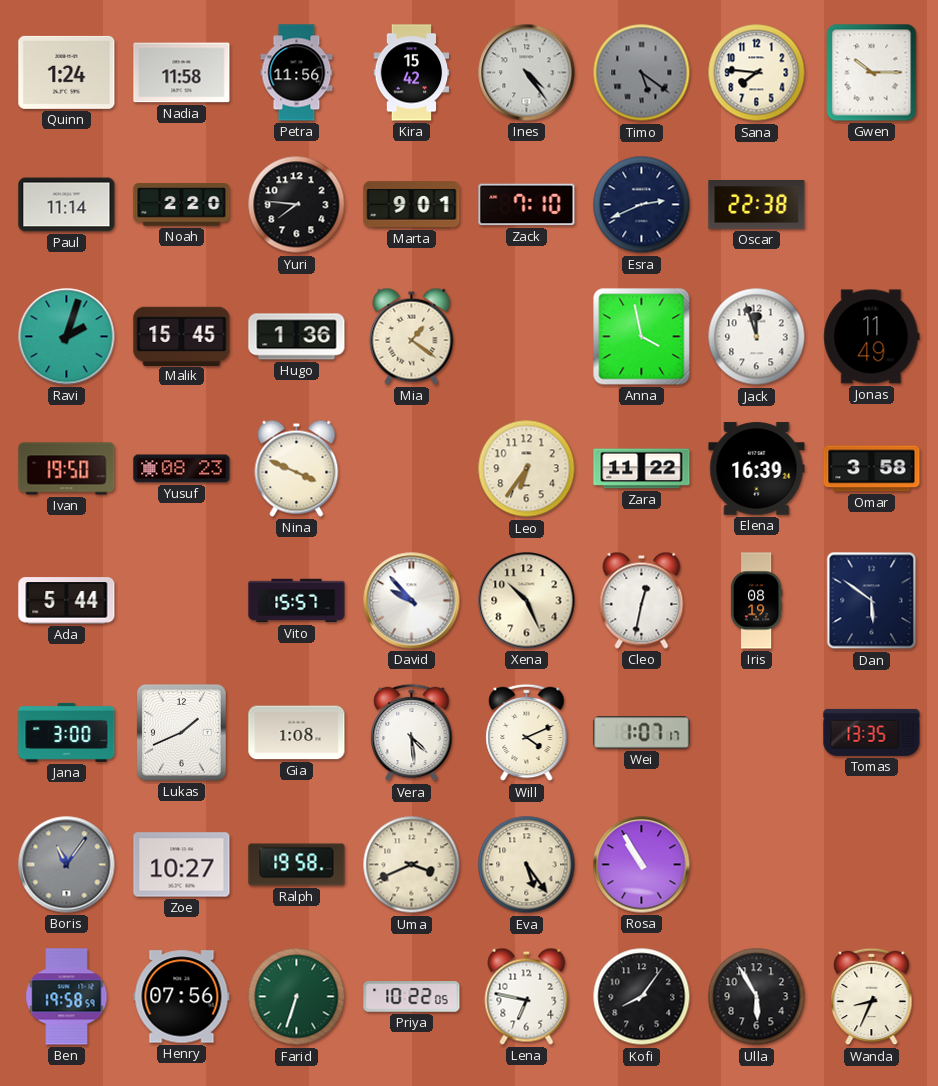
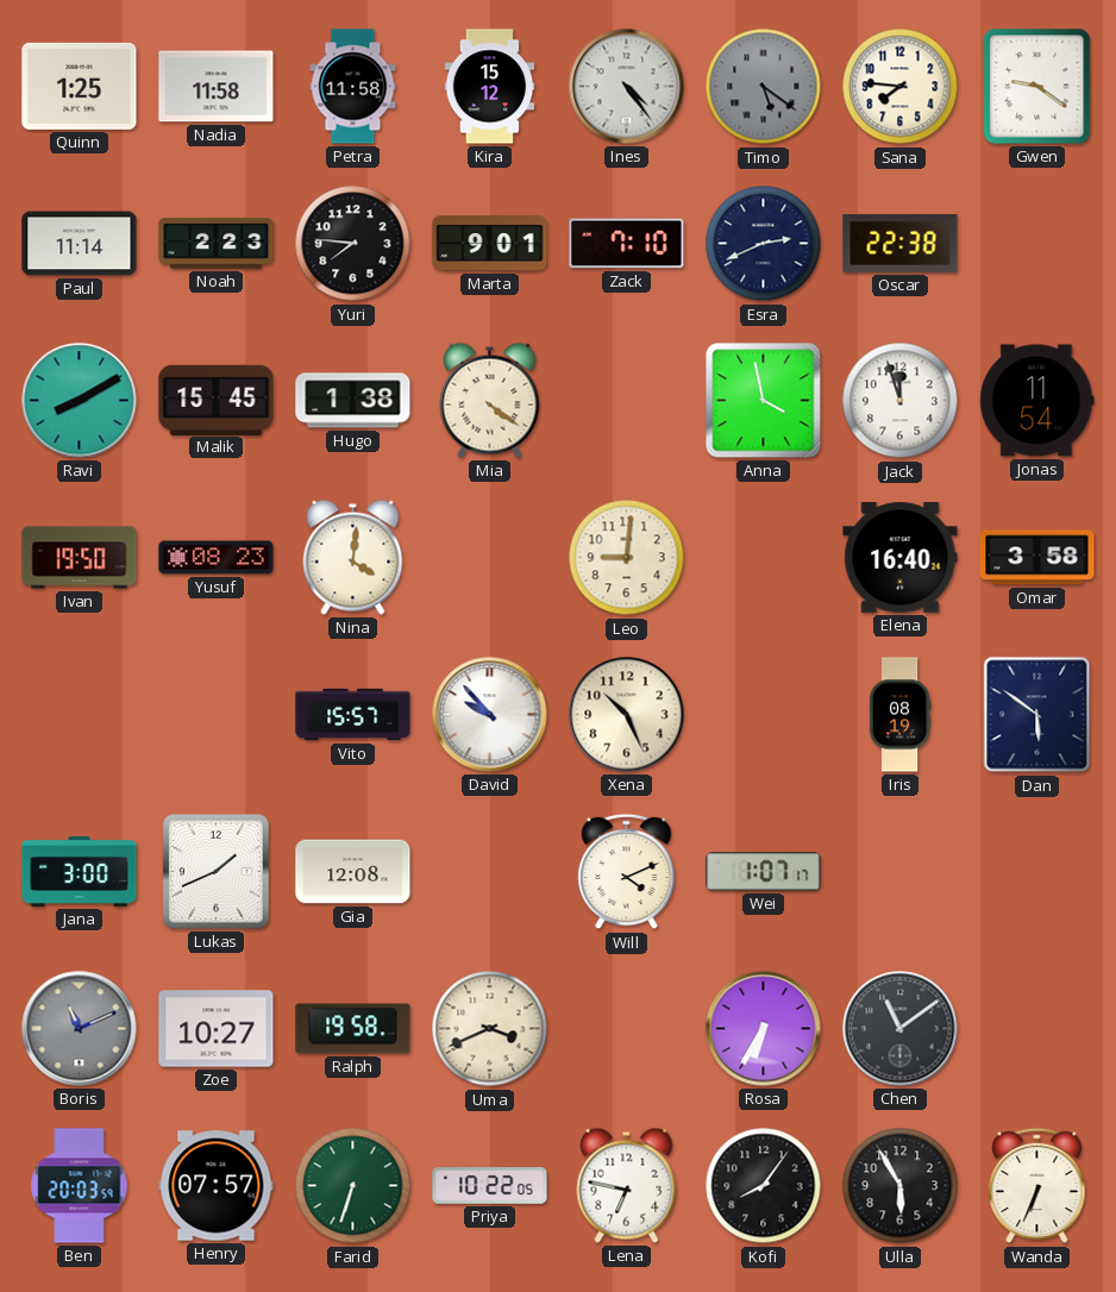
Quinn: 1:24 -> 1:25
Petra: 11:56 -> 11:58
Kira: 15:42 -> 15:12
Gwen: 10:15 -> 9:21
Noah: 2:20 -> 2:23
Ravi: 2:03 -> 8:10
Hugo: 1:36 -> 1:38
Mia: 1:21 -> 4:21
Jonas: 11:49 -> 11:54
Nina: 3:49 -> 4:01
Leo: 6:36 -> 9:01
Zara: 11:22 -> none
Elena: 16:39 -> 16:40
Ada: 5:44 -> none
Cleo: 12:32 -> none
Gia: 1:08 -> 12:08
Vera: 4:29 -> none
Tomas: 13:35 -> none
Boris: 11:06 -> 11:11
Eva: 5:24 -> none
Rosa: 10:55 -> 6:35
Chen: none -> 11:09
Ben: 19:58 -> 20:03
Henry: 07:56 -> 07:57
Wanda: 8:34 -> 6:34
